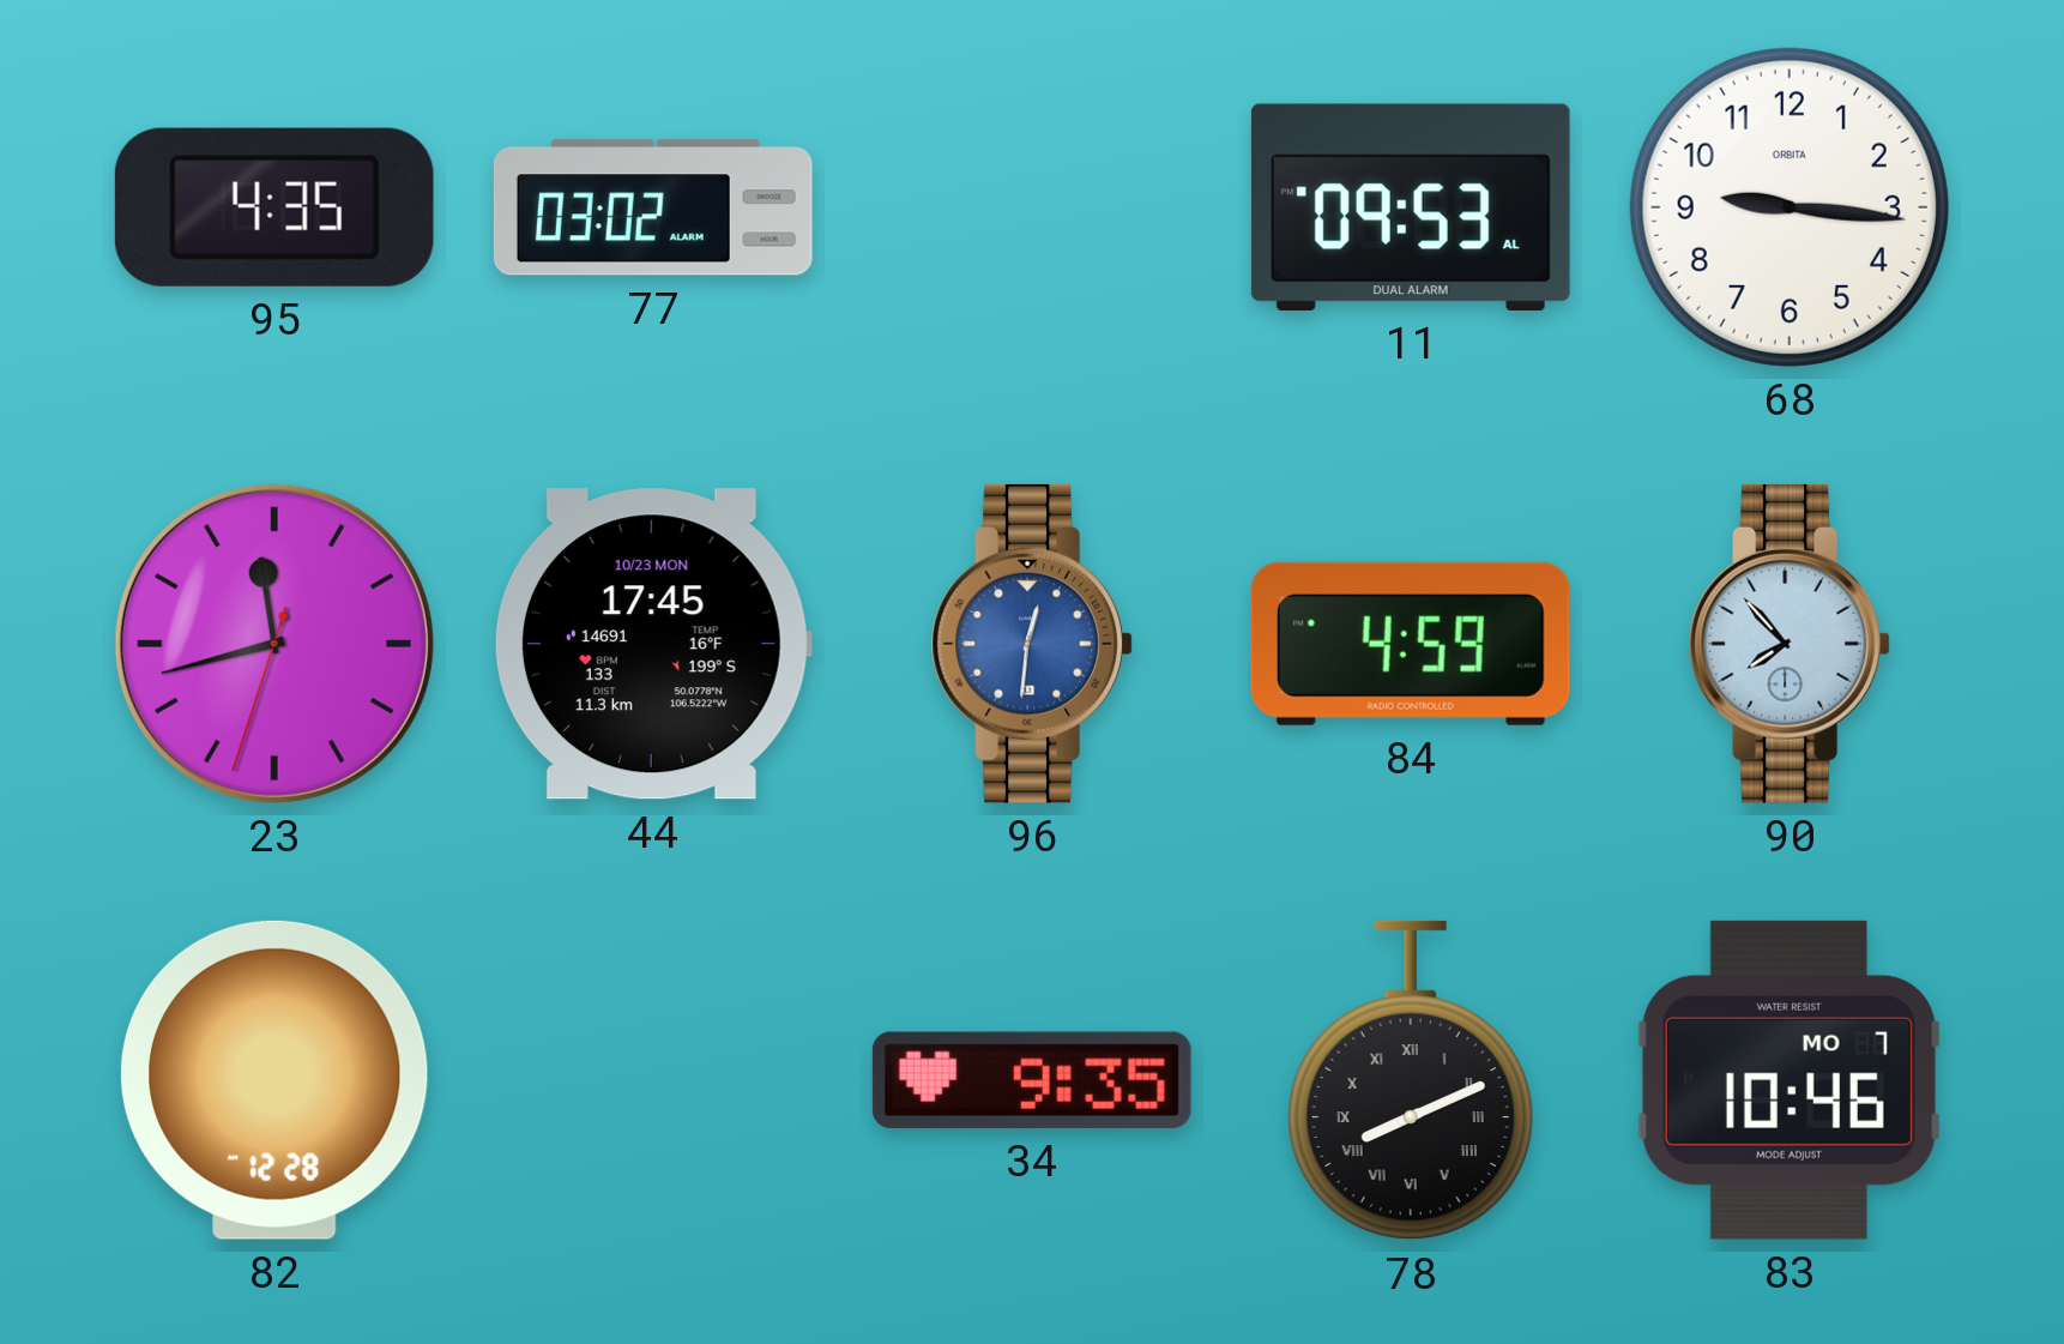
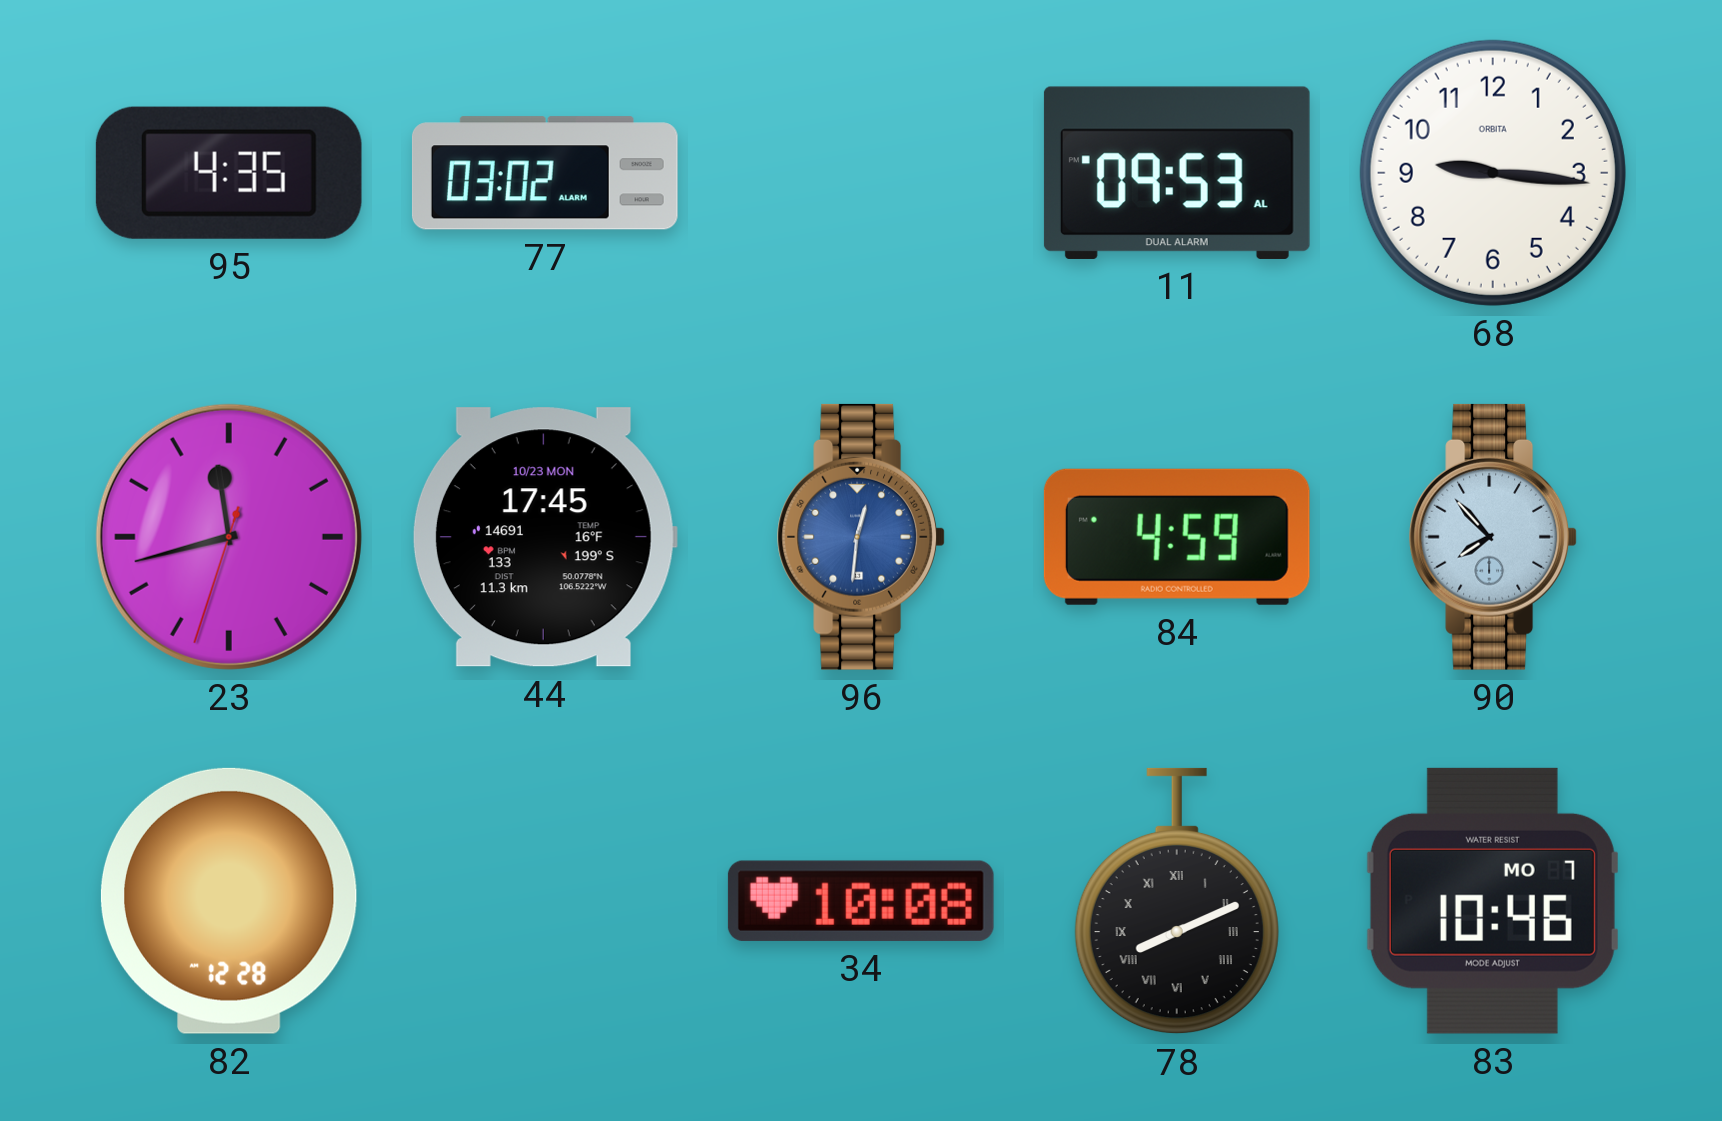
34: 9:35 -> 10:08
